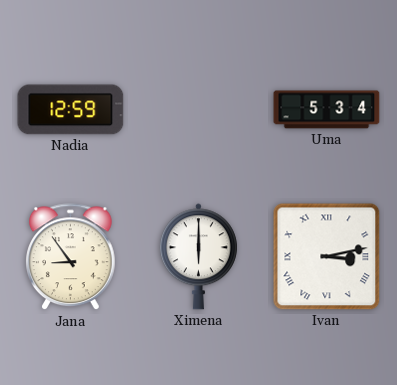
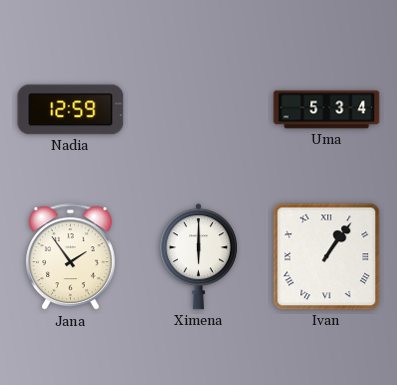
Jana: 8:54 -> 1:54
Ivan: 3:13 -> 1:06
